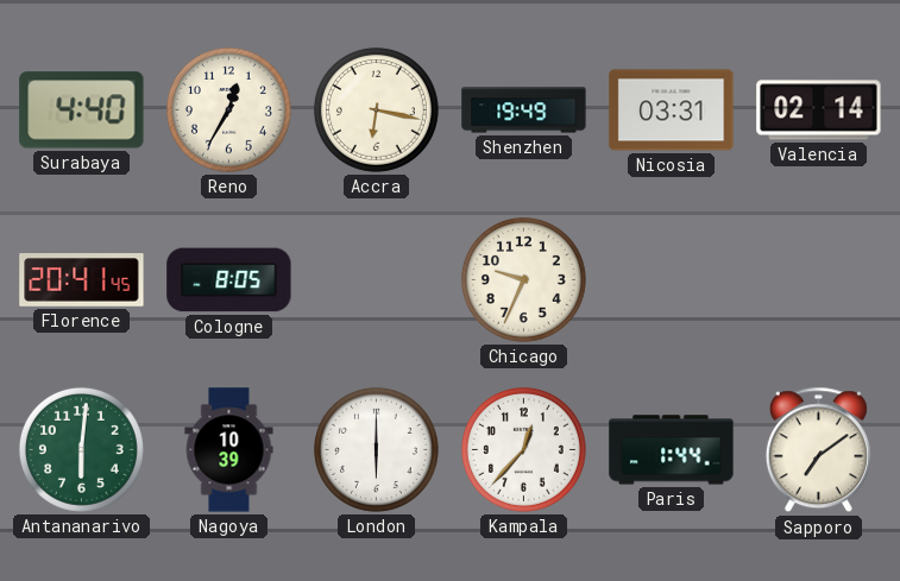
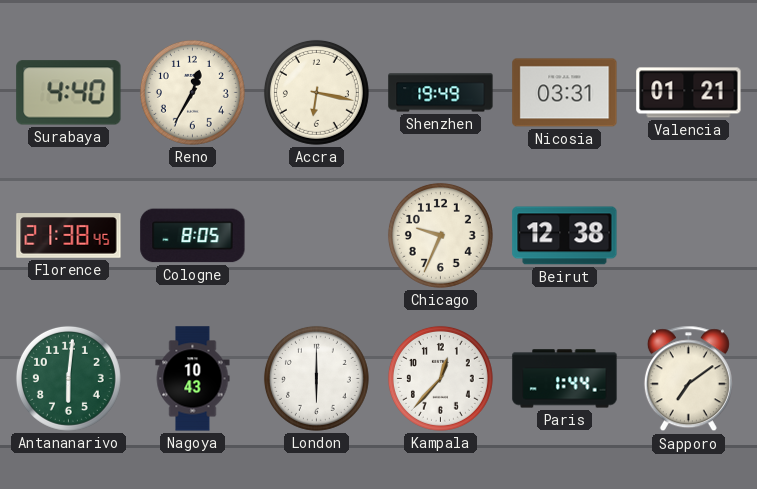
Valencia: 02:14 -> 01:21
Florence: 20:41 -> 21:38
Beirut: none -> 12:38
Nagoya: 10:39 -> 10:43
